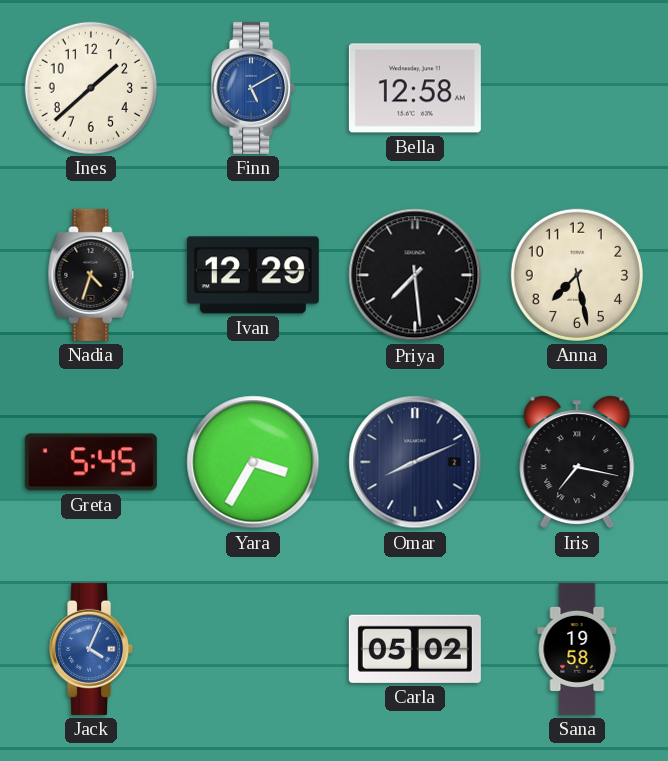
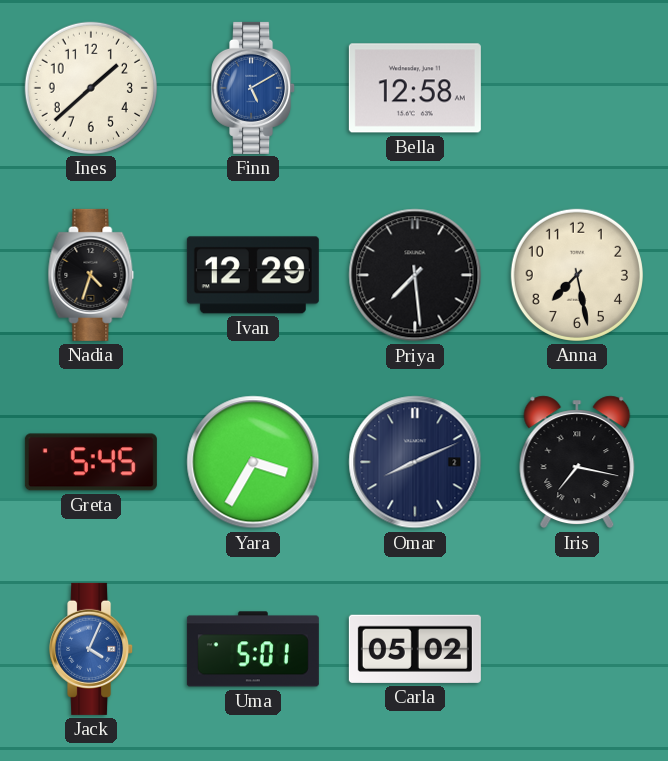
Uma: none -> 5:01
Sana: 19:58 -> none
